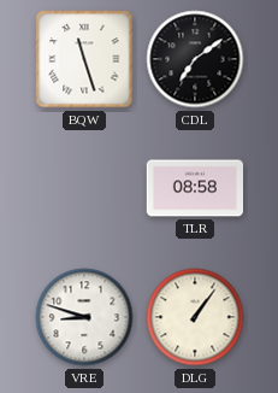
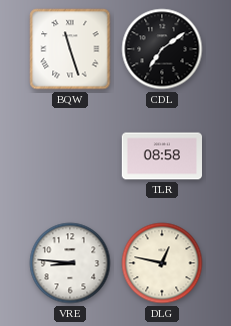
VRE: 8:48 -> 8:46
DLG: 1:06 -> 12:47
